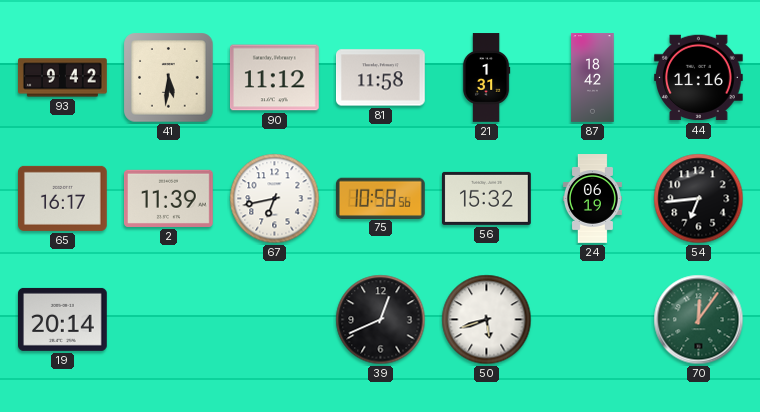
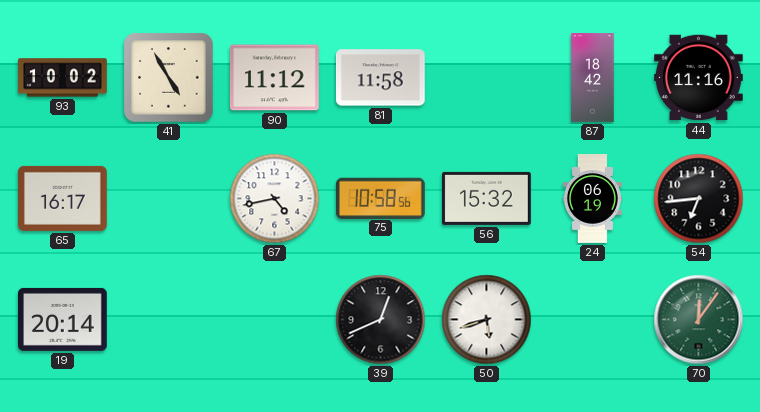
93: 9:42 -> 10:02
41: 5:31 -> 4:55
21: 1:31 -> none
2: 11:39 -> none
67: 6:43 -> 4:43
